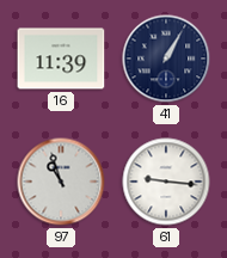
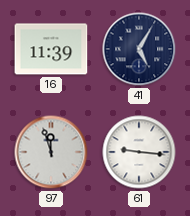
41: 1:05 -> 5:05
97: 10:57 -> 11:57
